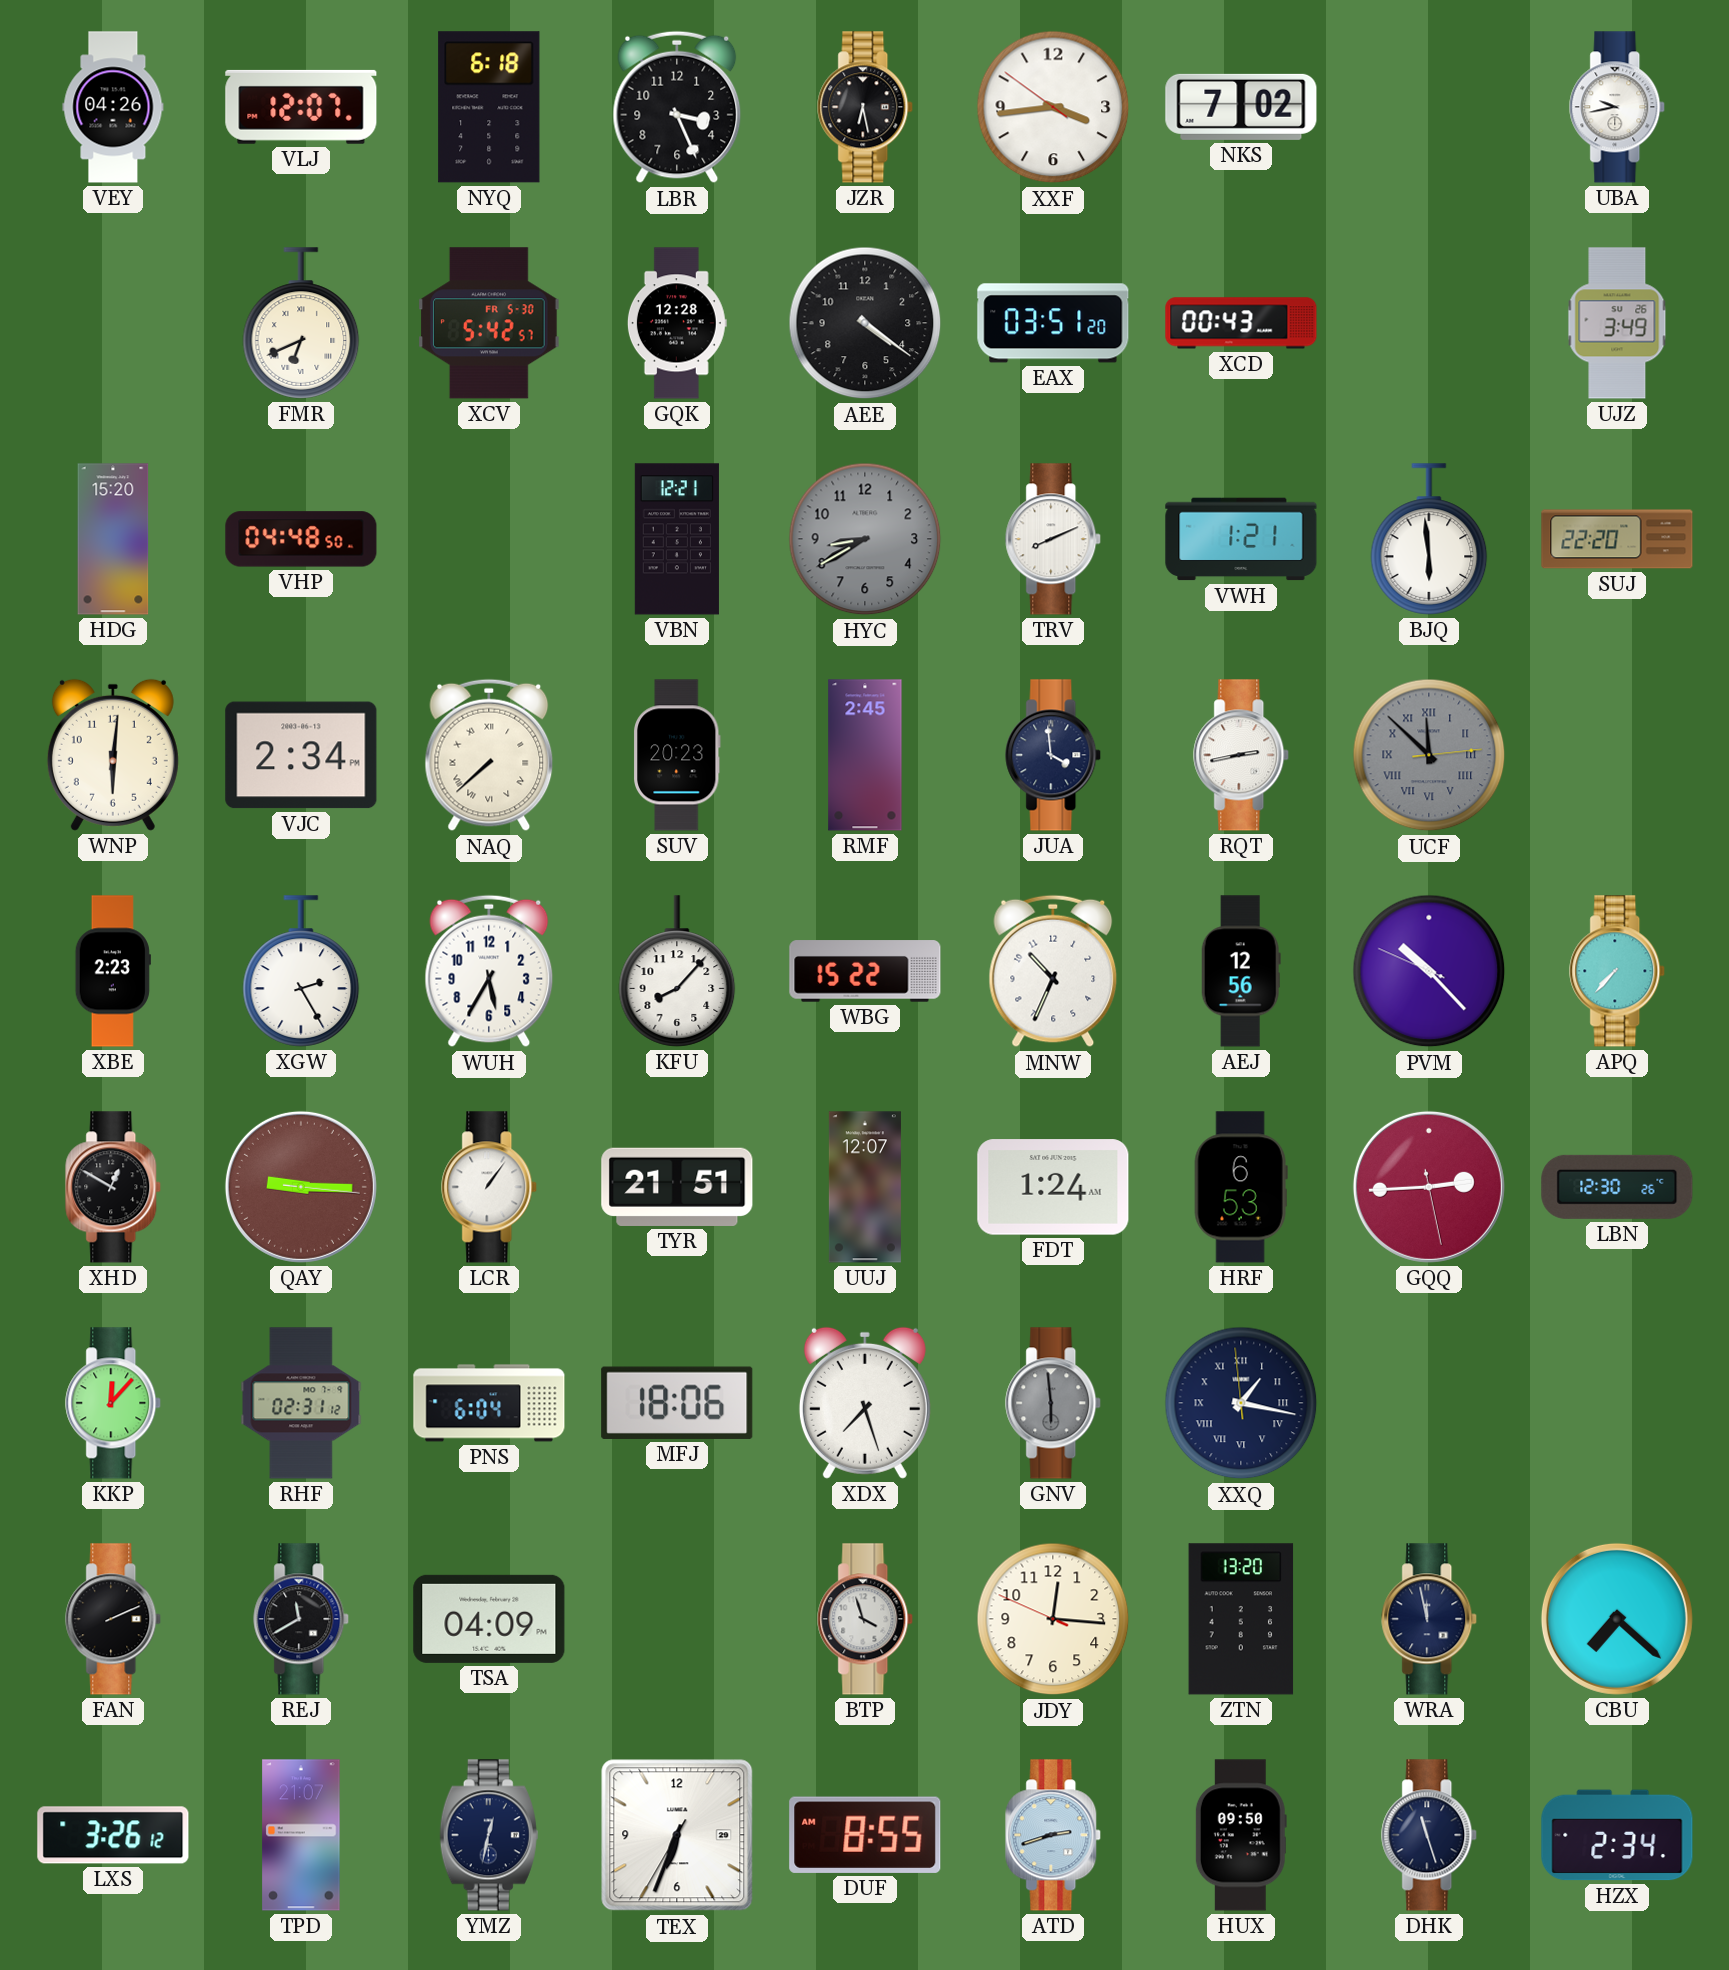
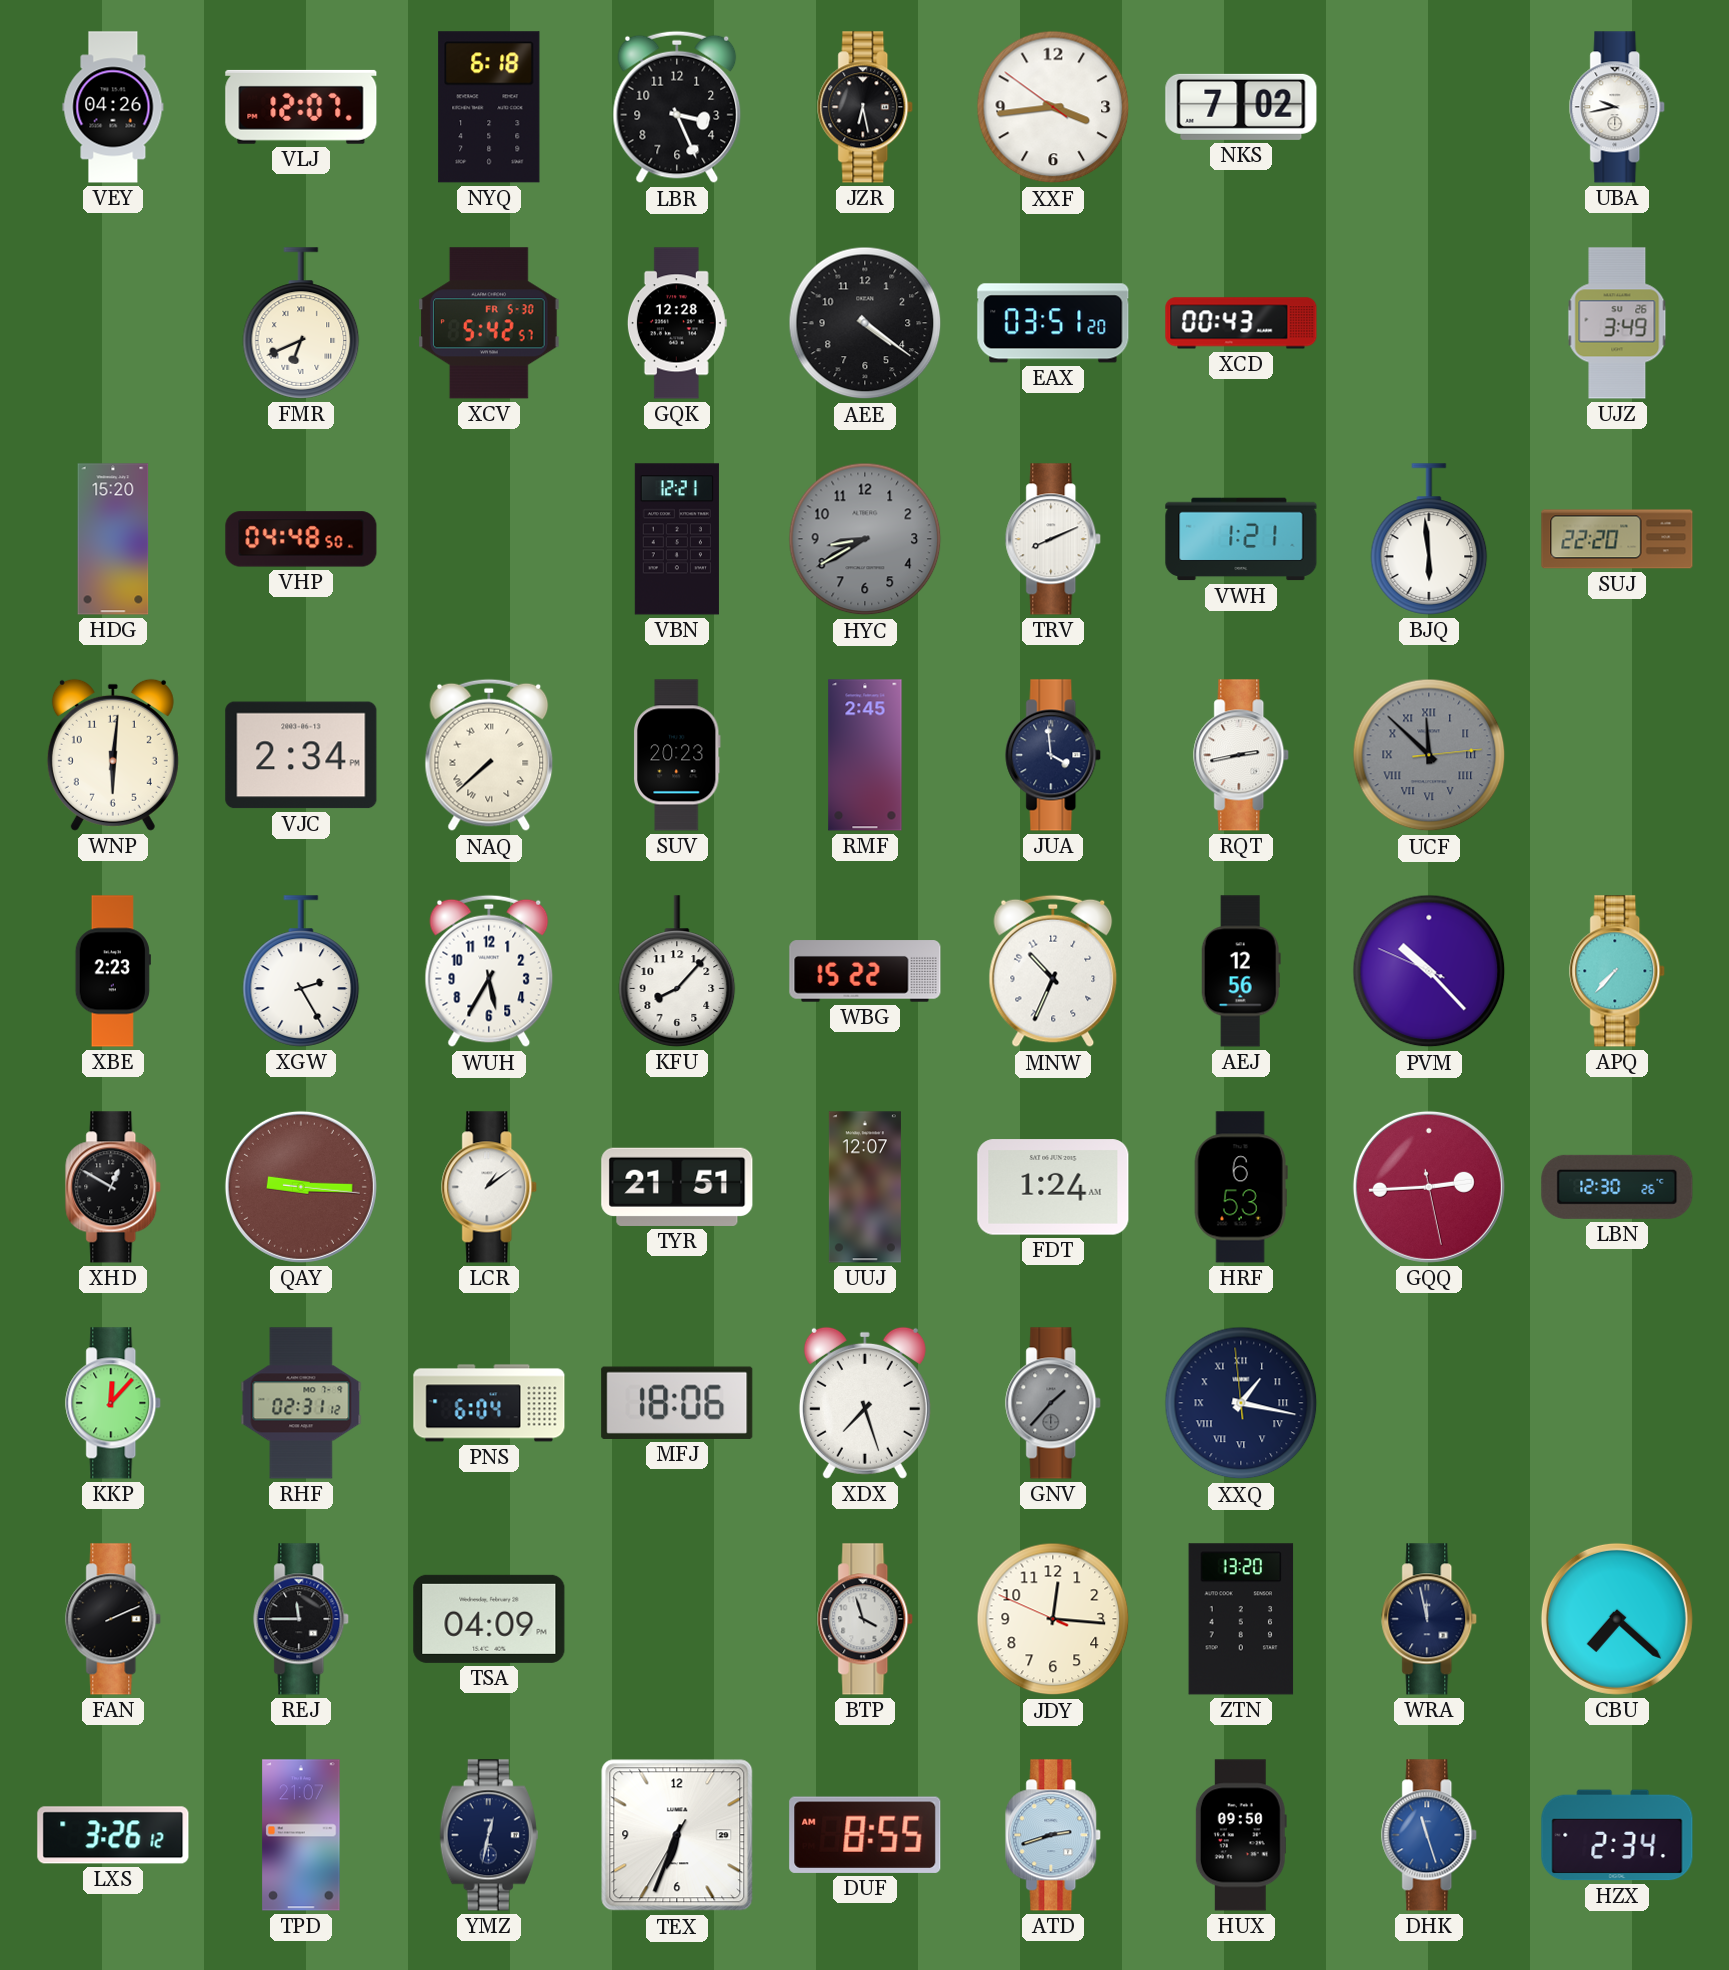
LCR: 1:06 -> 1:09
GNV: 5:59 -> 1:37
REJ: 11:40 -> 11:45
DHK dial: navy -> blue
